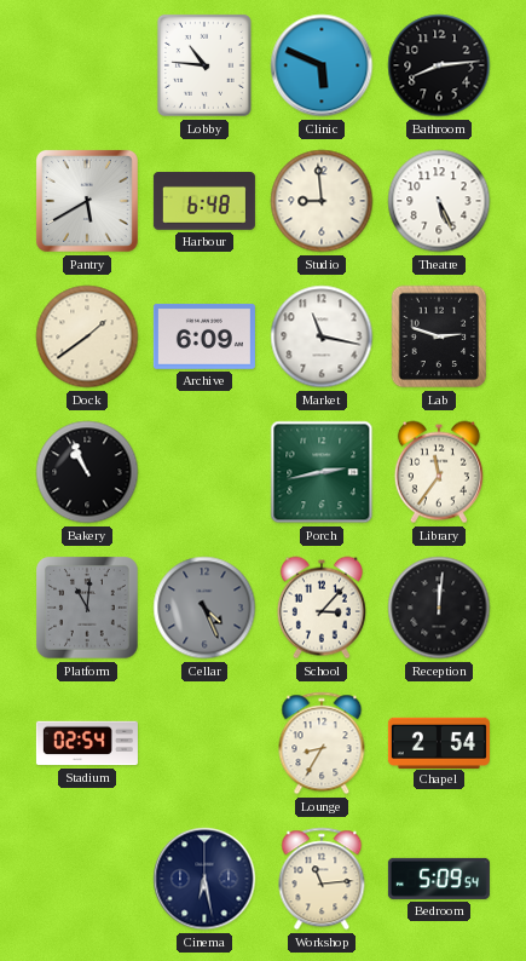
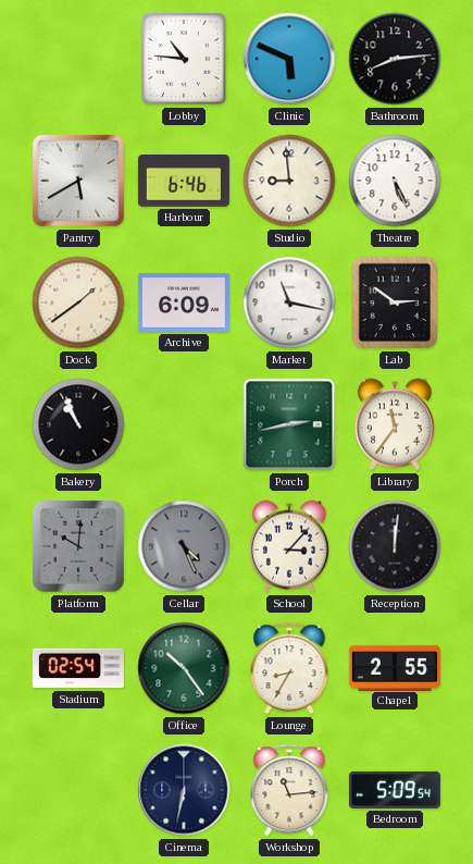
Harbour: 6:48 -> 6:46
Lab: 2:48 -> 2:51
Platform: 11:01 -> 10:01
Office: none -> 10:24
Chapel: 2:54 -> 2:55
Cinema: 6:28 -> 6:32
